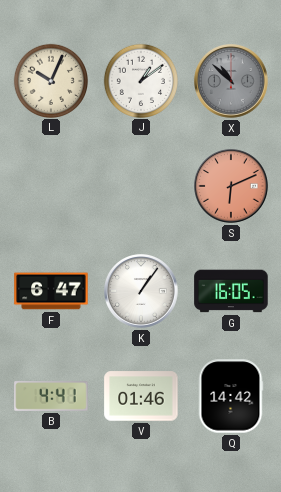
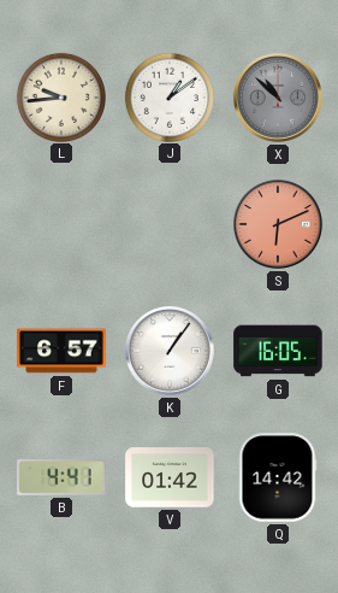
L: 10:04 -> 9:44
F: 6:47 -> 6:57
V: 01:46 -> 01:42
